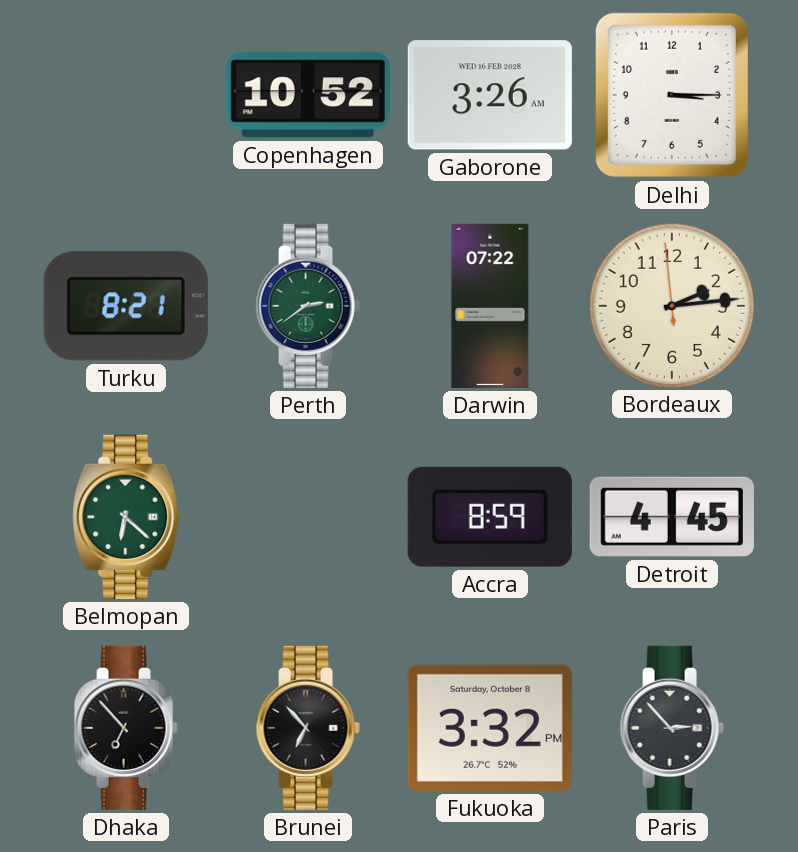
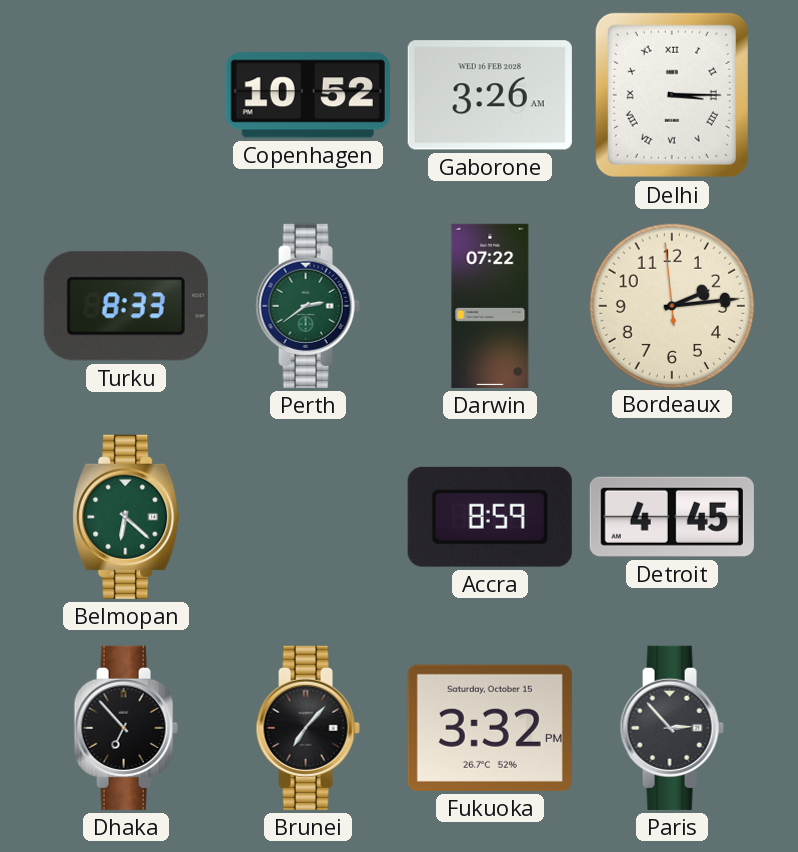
Delhi numerals: Arabic -> Roman
Turku: 8:21 -> 8:33
Brunei: 6:53 -> 7:07
Fukuoka date: Saturday, October 8 -> Saturday, October 15
